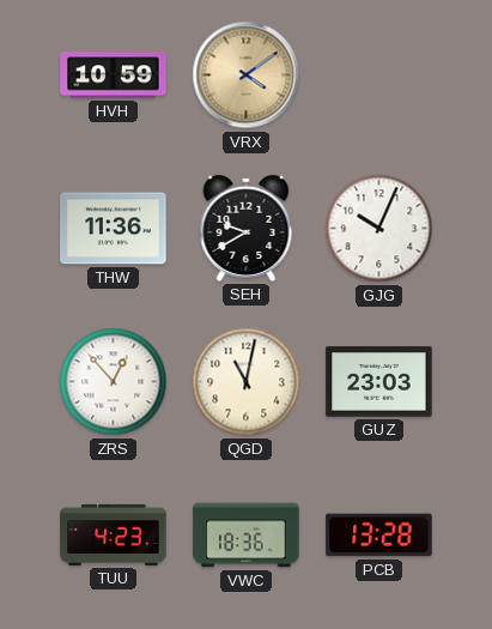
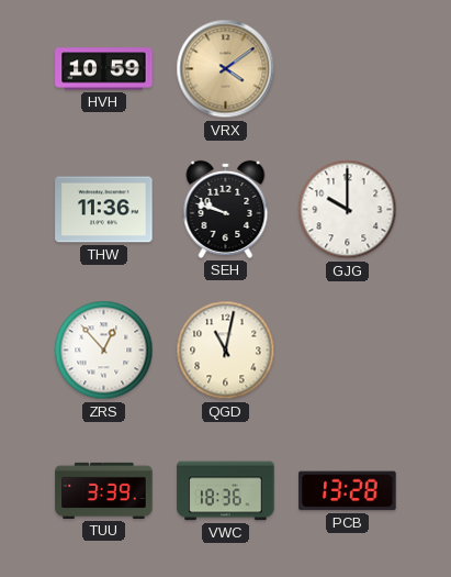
SEH: 9:40 -> 9:48
GJG: 10:04 -> 10:00
GUZ: 23:03 -> none
TUU: 4:23 -> 3:39
